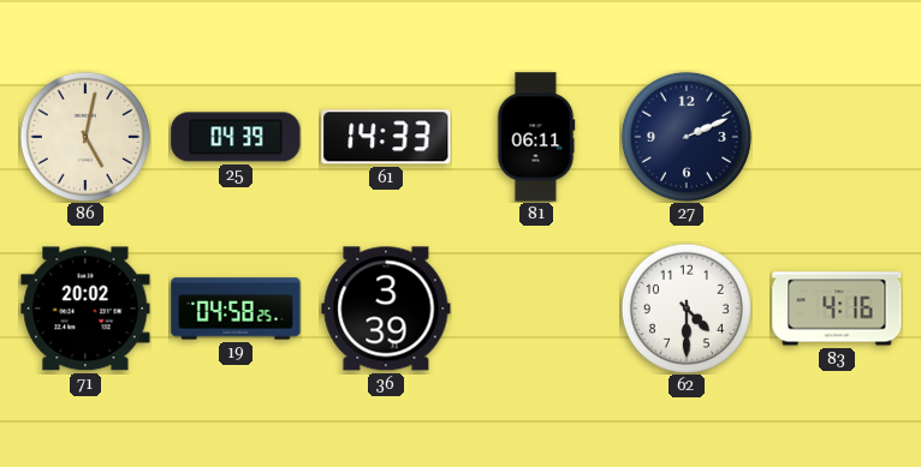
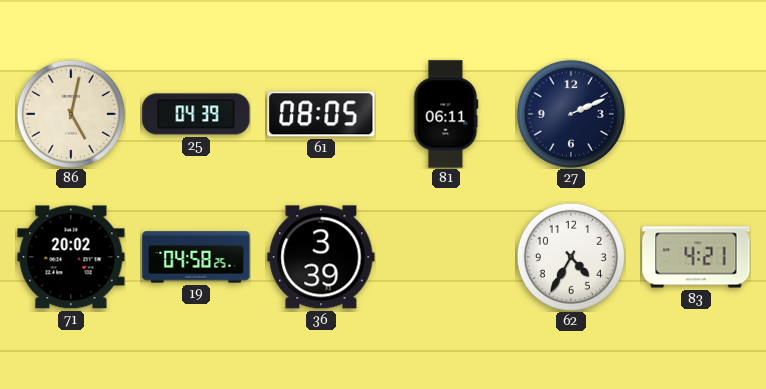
61: 14:33 -> 08:05
62: 4:30 -> 4:35
83: 4:16 -> 4:21
